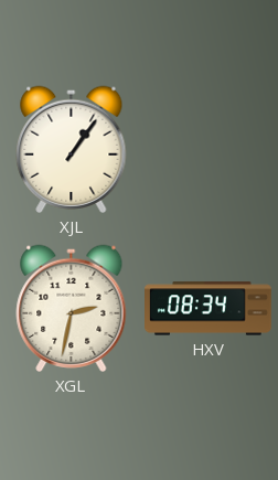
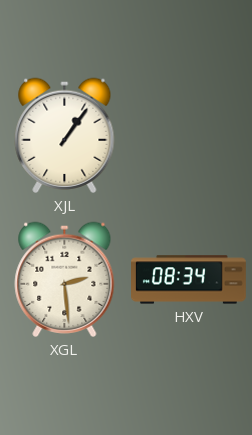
XGL: 2:32 -> 2:29
